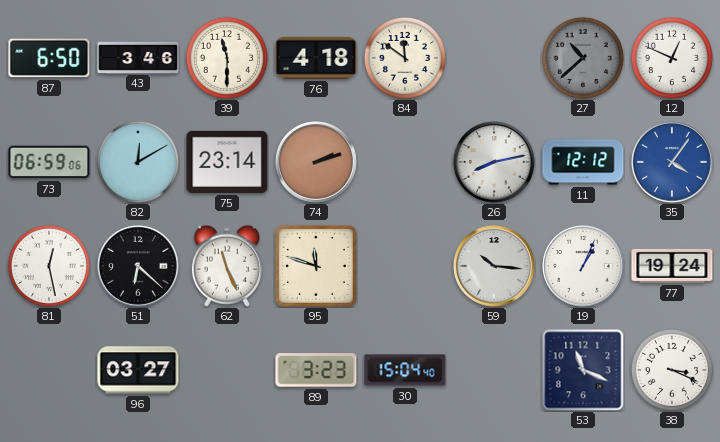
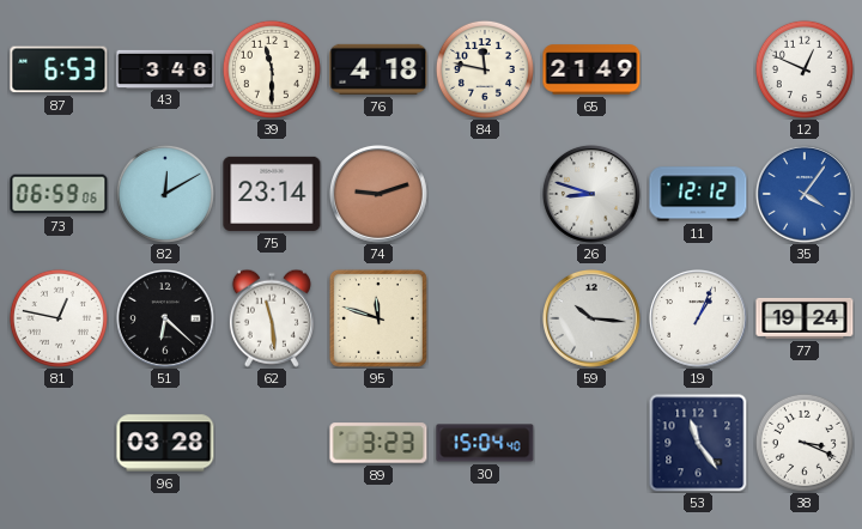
87: 6:50 -> 6:53
84: 11:51 -> 11:47
65: none -> 21:49
27: 10:38 -> none
74: 2:12 -> 9:12
26: 8:13 -> 8:48
81: 12:28 -> 12:47
62: 11:26 -> 11:29
96: 03:27 -> 03:28
53: 11:19 -> 11:24
